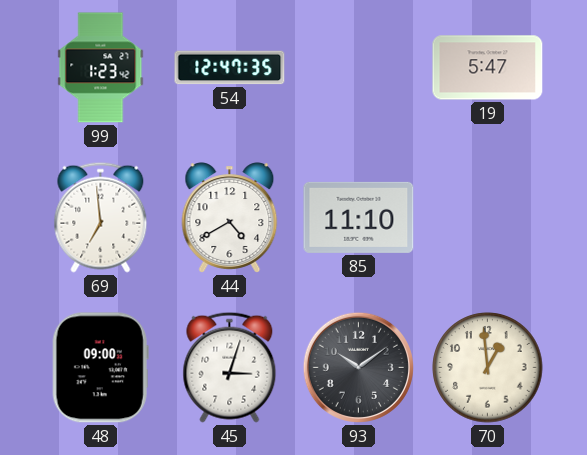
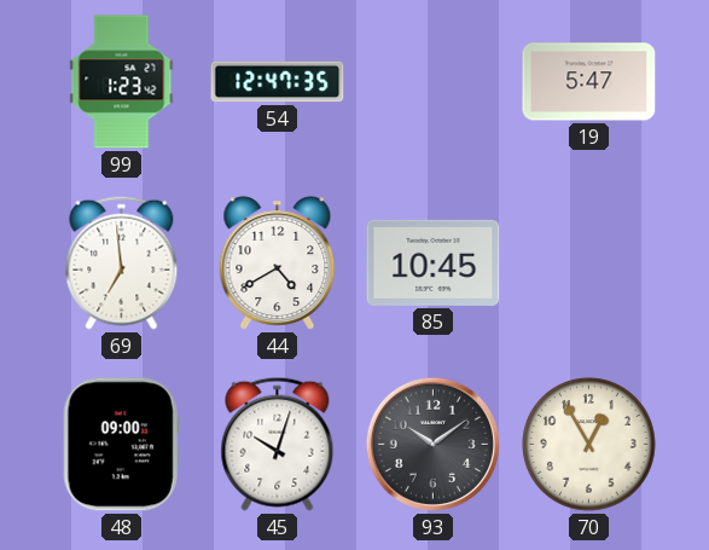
85: 11:10 -> 10:45
45: 3:03 -> 10:03
70: 12:59 -> 12:55
